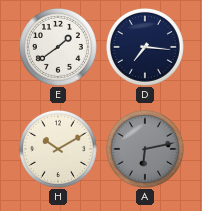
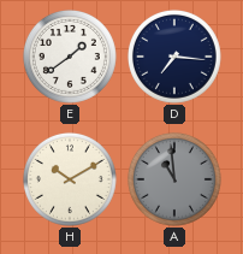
A: 6:13 -> 10:59
